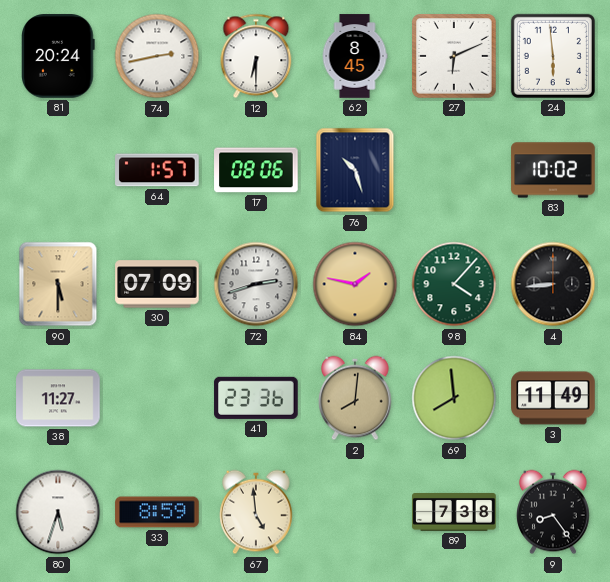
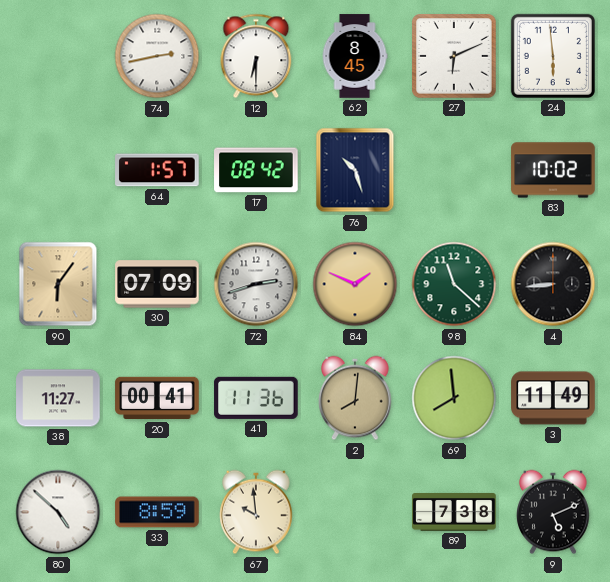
81: 20:24 -> none
17: 08:06 -> 08:42
90: 5:30 -> 6:06
84: 1:47 -> 1:49
98: 4:07 -> 11:22
20: none -> 00:41
41: 23:36 -> 11:36
80: 5:33 -> 4:52
67: 4:59 -> 9:59
9: 8:24 -> 5:11
